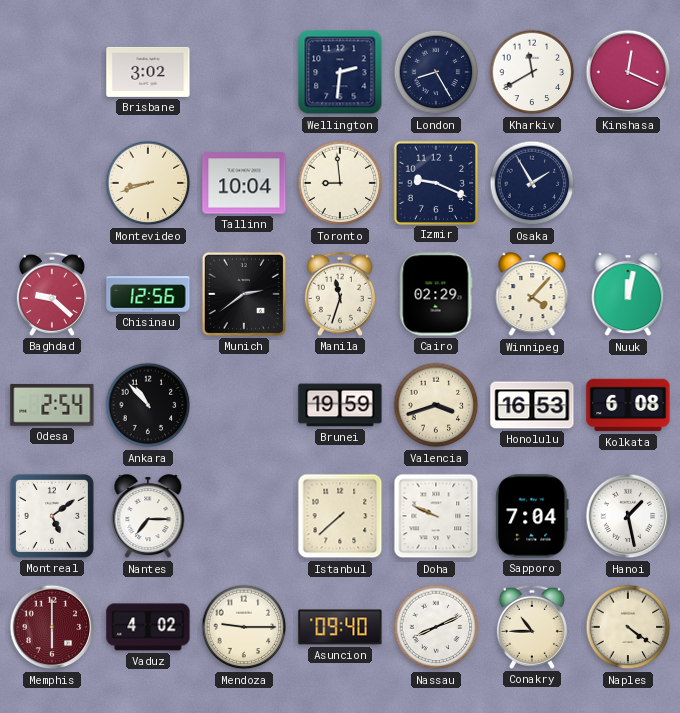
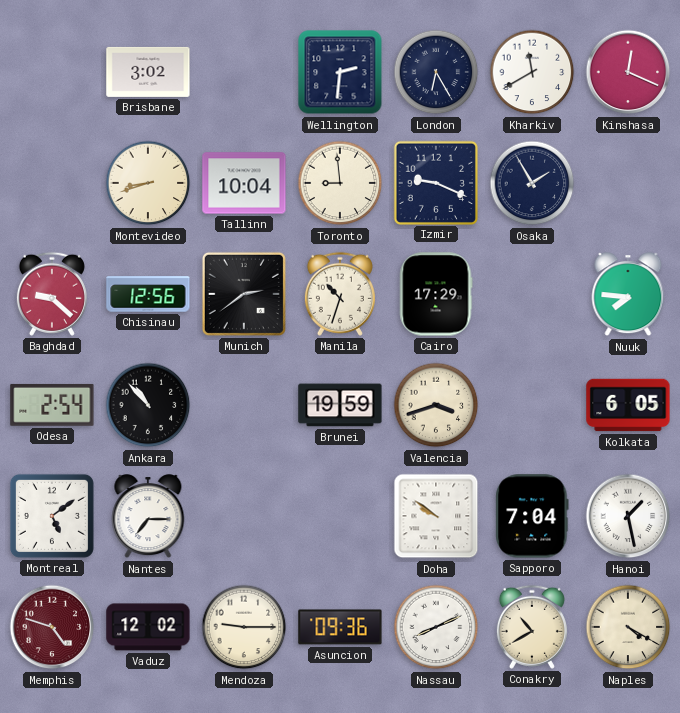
London: 8:25 -> 6:25
Manila: 11:33 -> 10:33
Cairo: 02:29 -> 17:29
Winnipeg: 4:07 -> none
Nuuk: 12:02 -> 7:46
Honolulu: 16:53 -> none
Kolkata: 6:08 -> 6:05
Istanbul: 7:38 -> none
Doha: 9:49 -> 9:51
Memphis: 6:00 -> 4:48
Vaduz: 4:02 -> 12:02
Asuncion: 09:40 -> 09:36
Conakry: 10:45 -> 10:40
Naples: 4:21 -> 4:20
